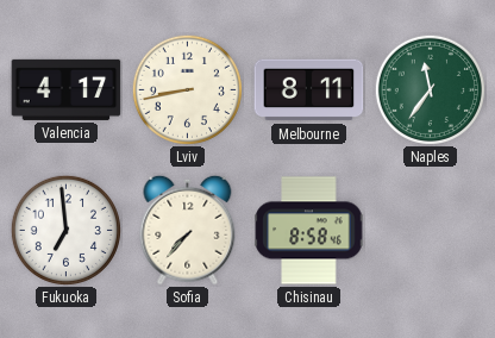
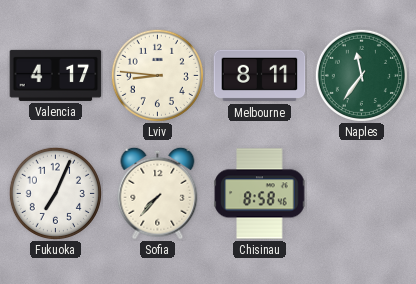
Lviv: 8:43 -> 8:46
Fukuoka: 6:59 -> 7:04
